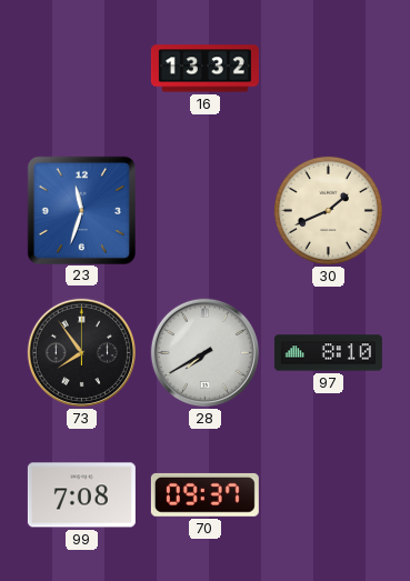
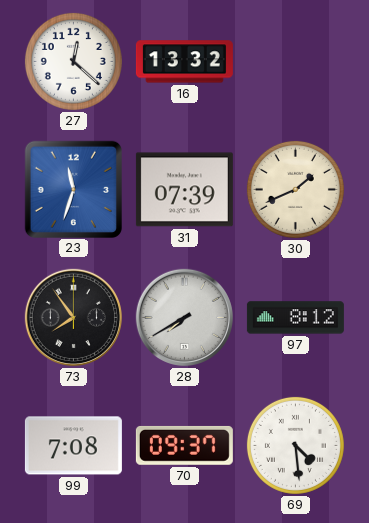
27: none -> 12:22
31: none -> 07:39
97: 8:10 -> 8:12
69: none -> 4:29
